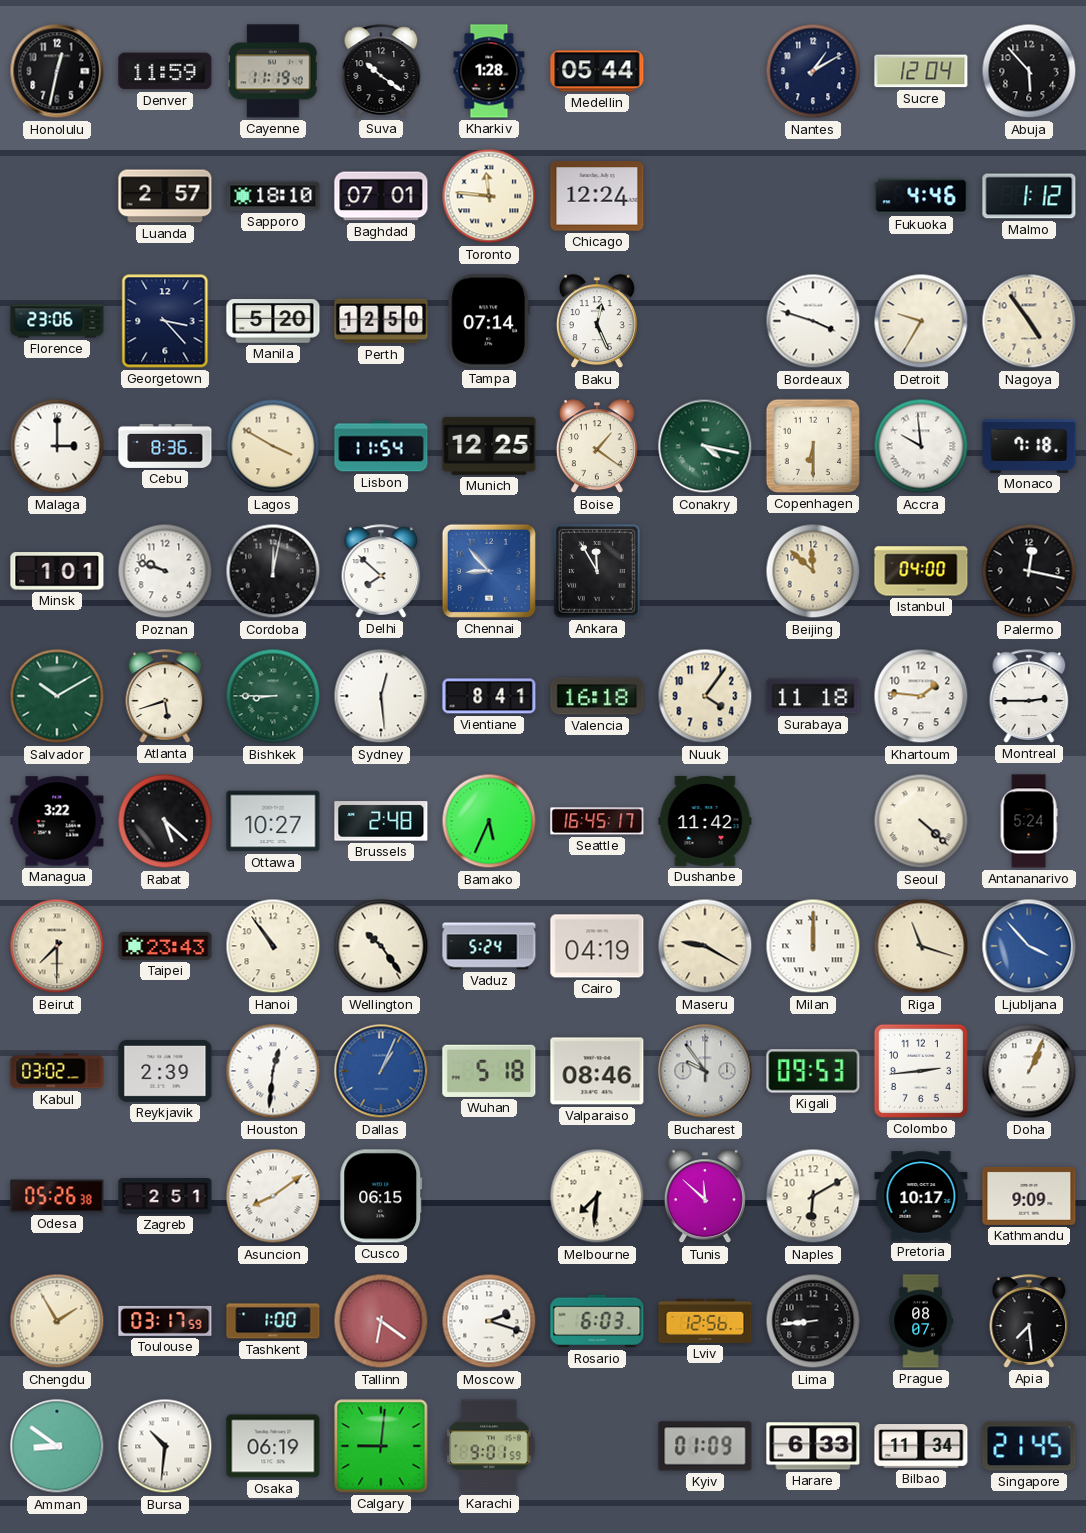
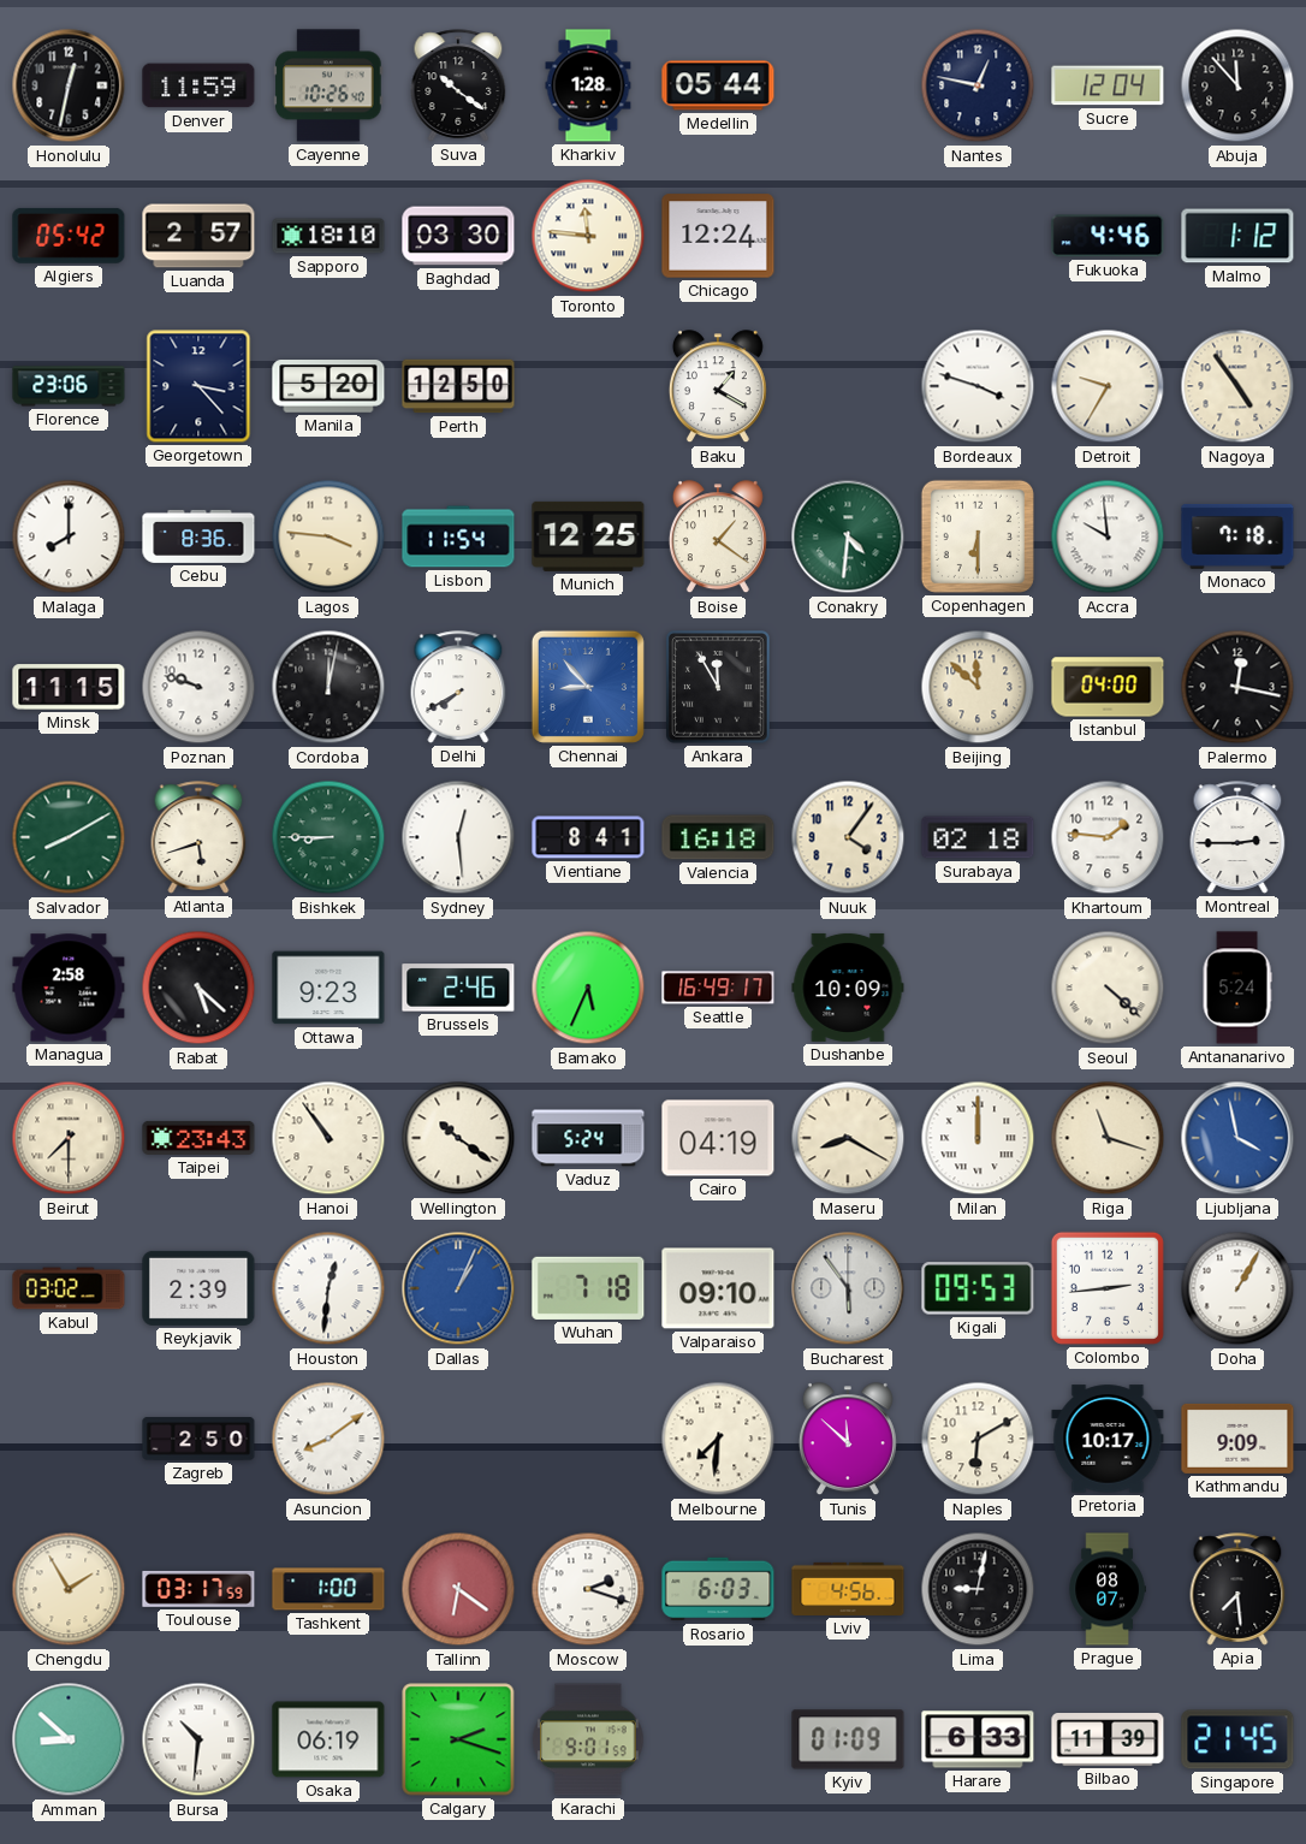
Cayenne: 11:19 -> 10:26
Nantes: 1:10 -> 12:47
Abuja: 5:53 -> 11:53
Algiers: none -> 05:42
Baghdad: 07:01 -> 03:30
Tampa: 07:14 -> none
Baku: 12:26 -> 1:20
Malaga: 3:00 -> 8:00
Lagos: 3:50 -> 3:46
Conakry: 4:17 -> 4:31
Minsk: 1:01 -> 11:15
Delhi: 7:52 -> 7:40
Salvador: 10:10 -> 8:10
Surabaya: 11:18 -> 02:18
Managua: 3:22 -> 2:58
Ottawa: 10:27 -> 9:23
Brussels: 2:48 -> 2:46
Seattle: 16:45 -> 16:49
Dushanbe: 11:42 -> 10:09
Wellington: 10:24 -> 10:21
Maseru: 9:20 -> 8:20
Ljubljana: 3:53 -> 3:58
Wuhan: 5:18 -> 7:18
Valparaiso: 08:46 -> 09:10
Bucharest: 9:54 -> 5:54
Doha: 1:04 -> 1:05
Odesa: 05:26 -> none
Zagreb: 2:51 -> 2:50
Cusco: 06:15 -> none
Lviv: 12:56 -> 4:56
Lima: 8:44 -> 9:02
Amman: 8:51 -> 8:52
Calgary: 9:01 -> 2:18
Bilbao: 11:34 -> 11:39
